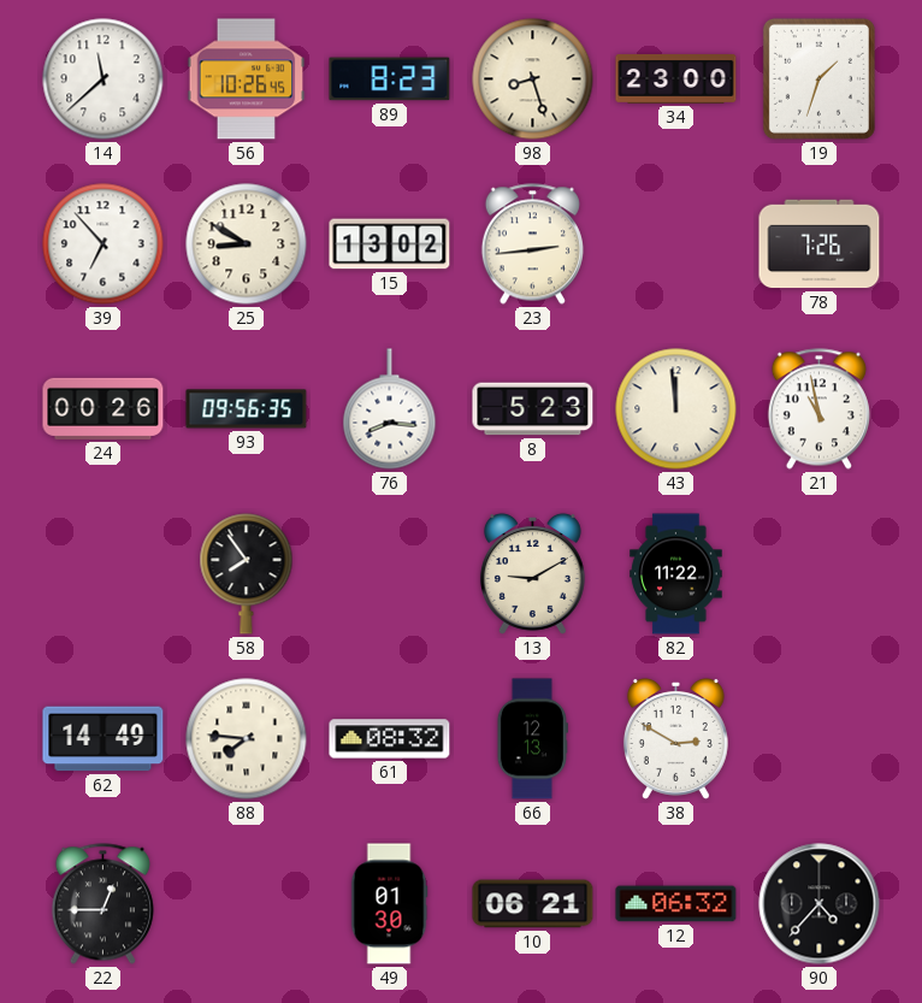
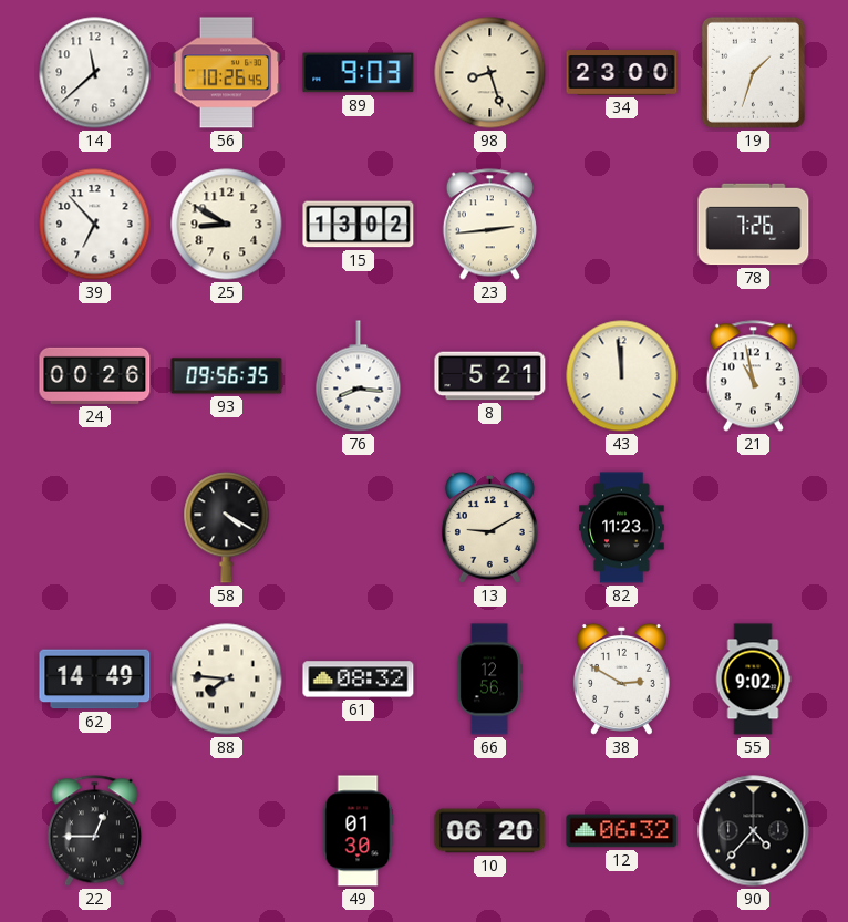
89: 8:23 -> 9:03
8: 5:23 -> 5:21
58: 7:54 -> 4:20
82: 11:22 -> 11:23
66: 12:13 -> 12:56
55: none -> 9:02
10: 06:21 -> 06:20
